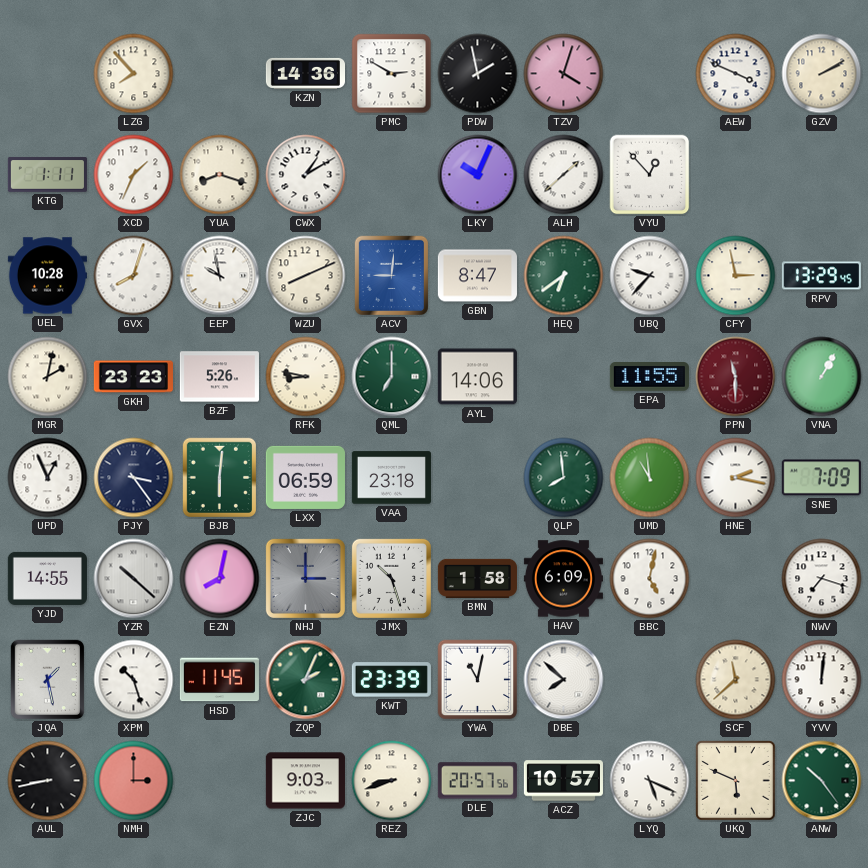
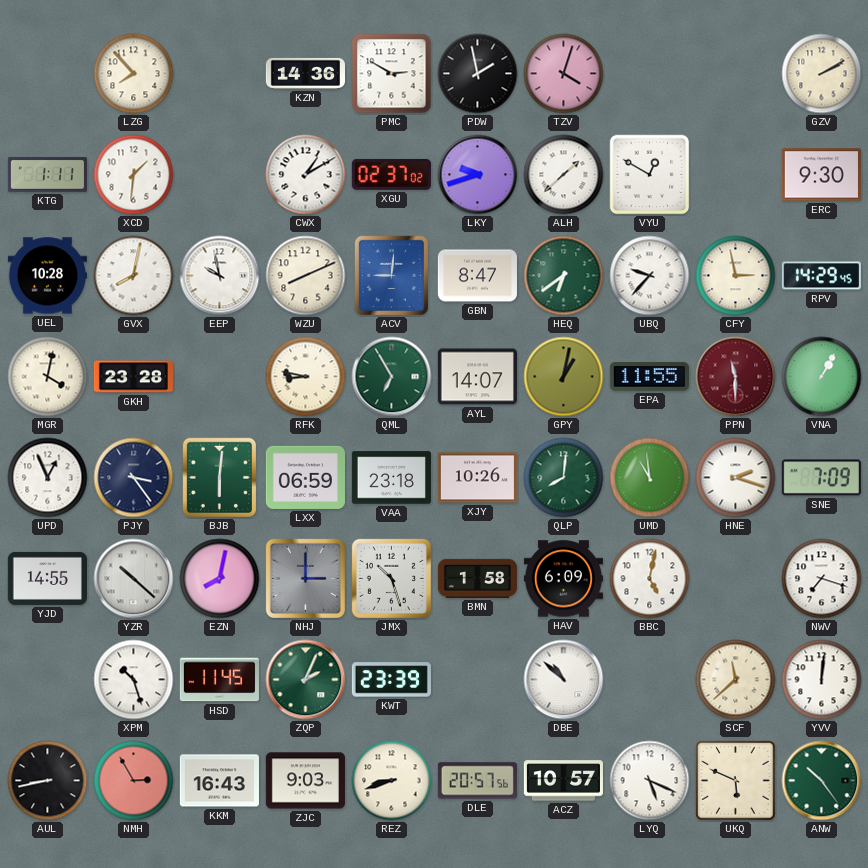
AEW: 3:49 -> none
XCD: 1:34 -> 1:31
YUA: 8:18 -> none
XGU: none -> 02:37
LKY: 10:04 -> 9:42
VYU: 12:53 -> 12:50
ERC: none -> 9:30
GVX: 8:03 -> 8:02
RPV: 13:29 -> 14:29
MGR: 2:02 -> 4:02
GKH: 23:23 -> 23:28
BZF: 5:26 -> none
QML: 7:00 -> 6:55
AYL: 14:06 -> 14:07
GPY: none -> 1:02
XJY: none -> 10:26
QLP: 7:59 -> 8:01
HNE: 2:17 -> 2:18
JQA: 1:28 -> none
YWA: 11:02 -> none
DBE: 7:52 -> 10:52
NMH: 3:00 -> 2:55
KKM: none -> 16:43
